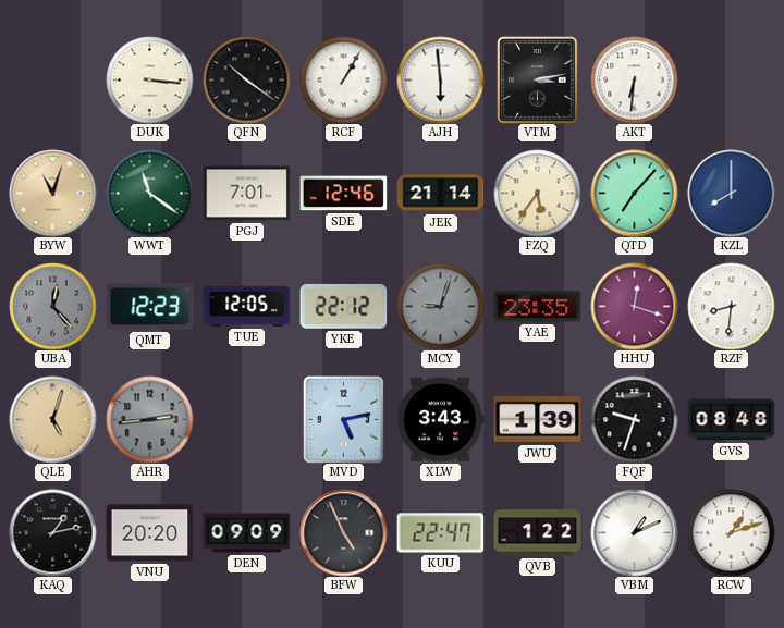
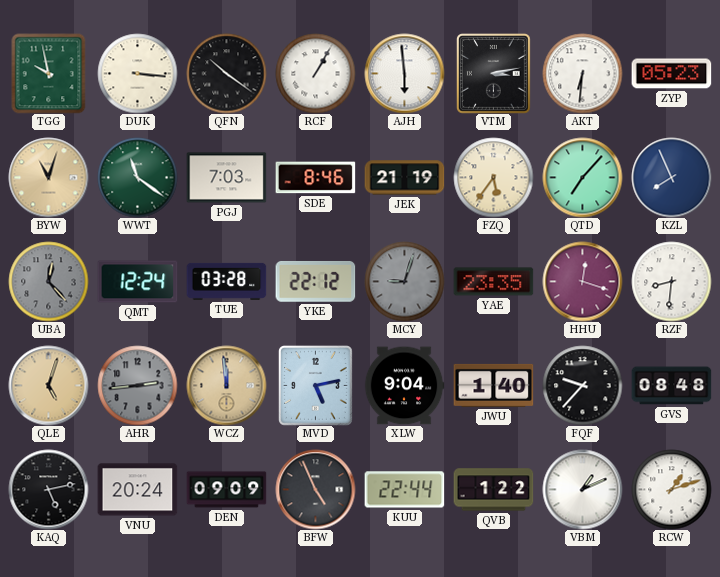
TGG: none -> 9:58
ZYP: none -> 05:23
PGJ: 7:01 -> 7:03
SDE: 12:46 -> 8:46
JEK: 21:14 -> 21:19
KZL: 8:00 -> 7:56
QMT: 12:23 -> 12:24
TUE: 12:05 -> 03:28
WCZ: none -> 11:59
XLW: 3:43 -> 9:04
JWU: 1:39 -> 1:40
FQF: 9:33 -> 9:37
KAQ: 1:13 -> 5:13
VNU: 20:20 -> 20:24
KUU: 22:47 -> 22:44
